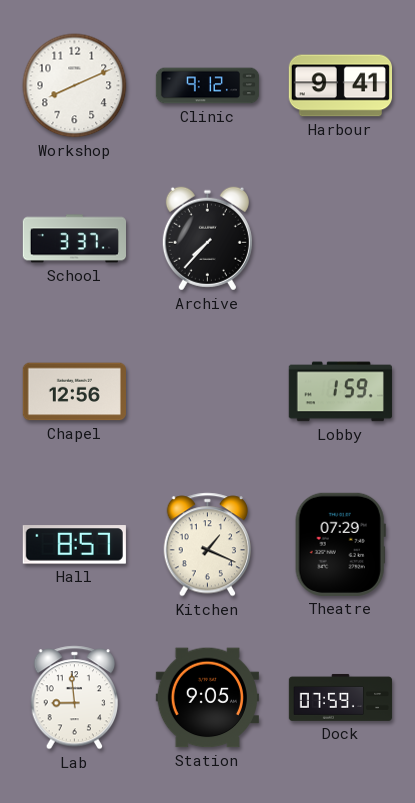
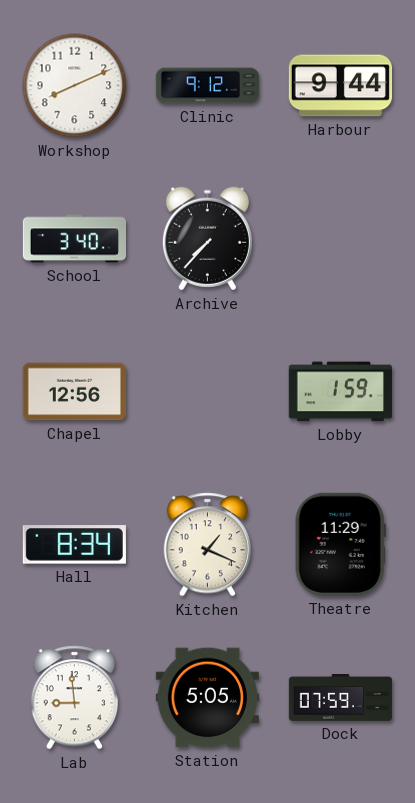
Harbour: 9:41 -> 9:44
School: 3:37 -> 3:40
Hall: 8:57 -> 8:34
Theatre: 07:29 -> 11:29
Station: 9:05 -> 5:05
